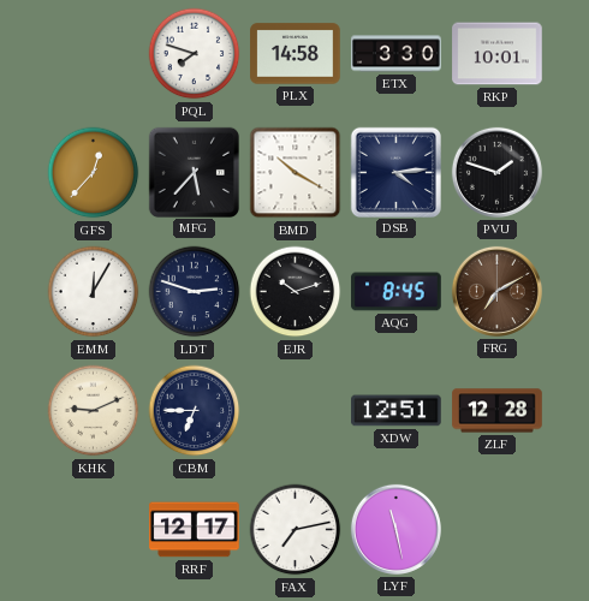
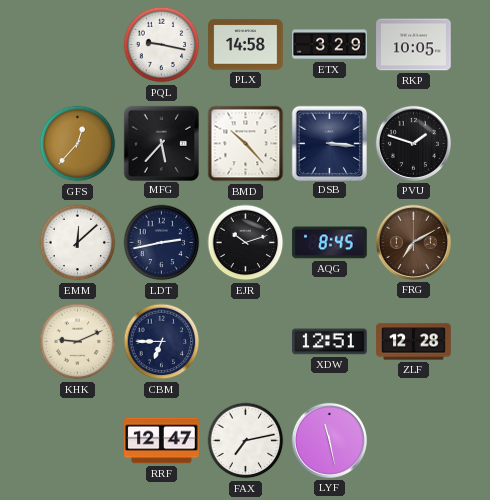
PQL: 7:48 -> 9:17
ETX: 3:30 -> 3:29
RKP: 10:01 -> 10:05
BMD: 10:20 -> 10:23
DSB: 4:14 -> 3:16
EMM: 12:05 -> 12:08
LDT: 2:48 -> 2:43
RRF: 12:17 -> 12:47
